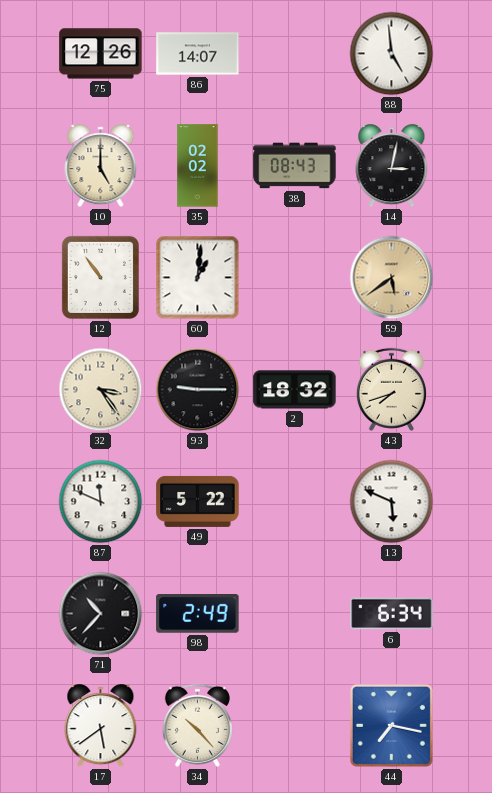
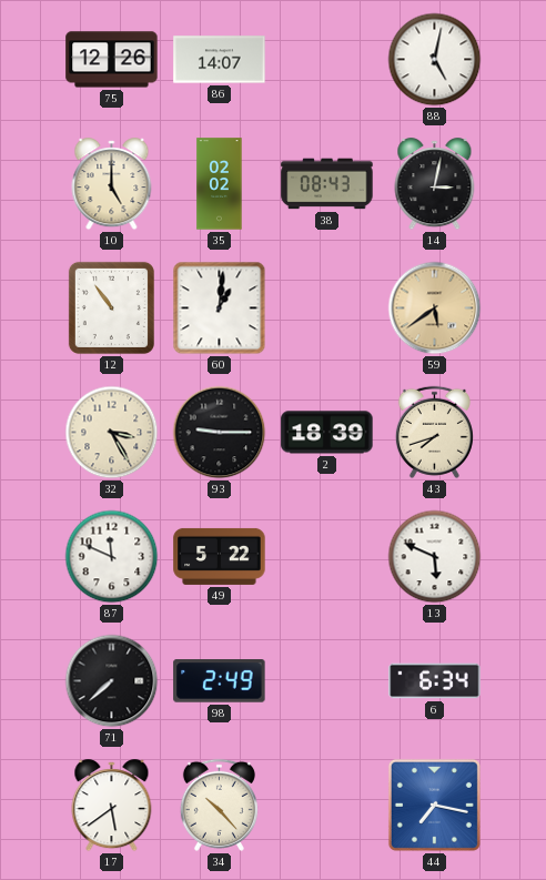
88: 4:59 -> 5:02
32: 3:24 -> 3:25
2: 18:32 -> 18:39
71: 10:37 -> 7:38
